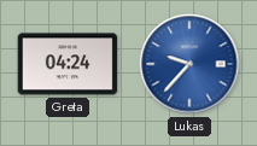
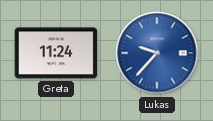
Greta: 04:24 -> 11:24
